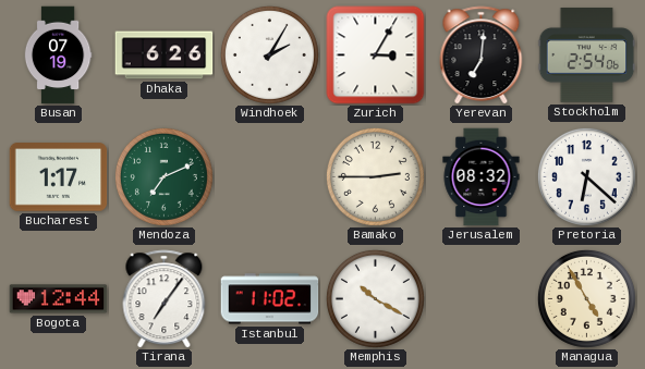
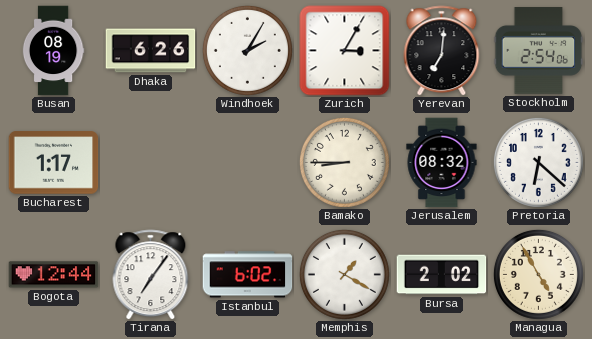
Busan: 07:19 -> 08:19
Mendoza: 7:11 -> none
Bamako: 2:45 -> 8:45
Istanbul: 11:02 -> 6:02
Memphis: 10:20 -> 1:20
Bursa: none -> 2:02
